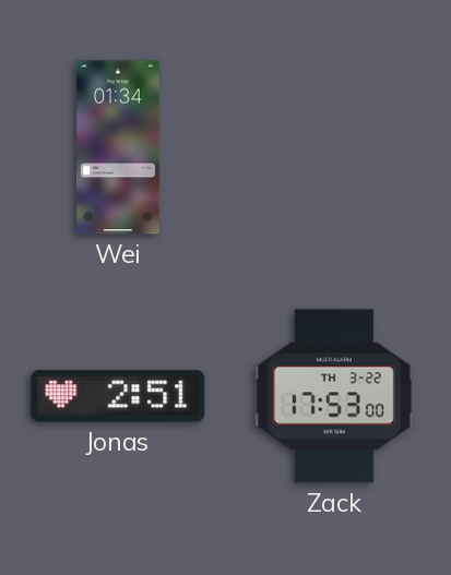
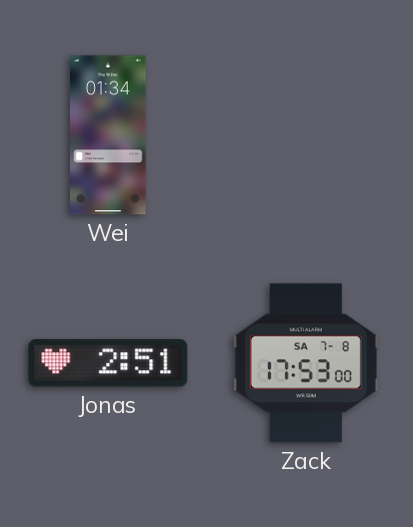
Zack date: TH 3-22 -> SA 7-8
